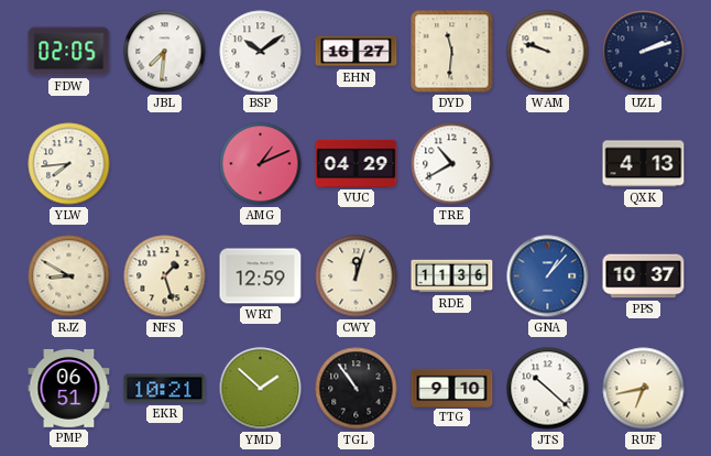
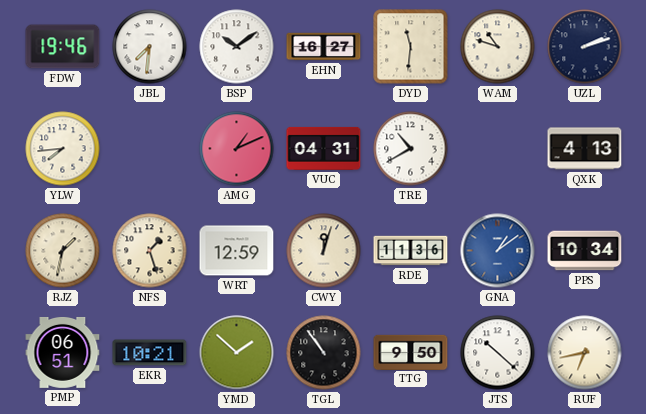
FDW: 02:05 -> 19:46
WAM: 9:48 -> 10:48
VUC: 04:29 -> 04:31
RJZ: 8:50 -> 1:32
GNA: 1:07 -> 1:09
PPS: 10:37 -> 10:34
TTG: 9:10 -> 9:50
